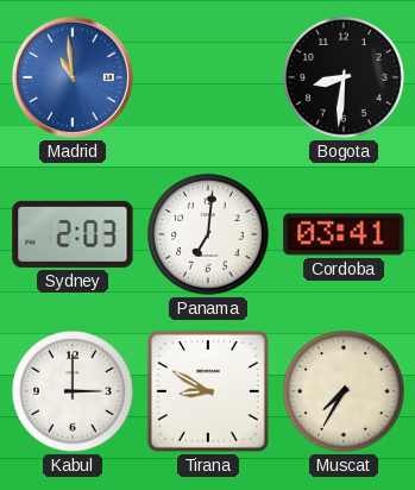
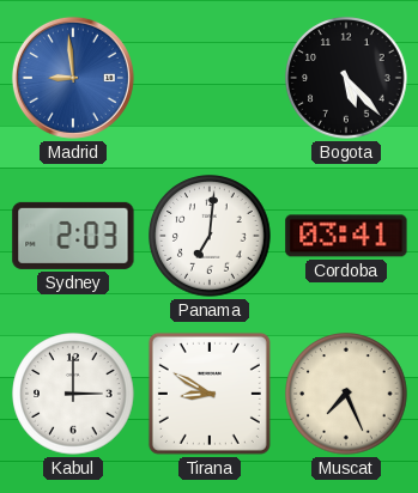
Madrid: 10:59 -> 8:59
Bogota: 8:31 -> 5:23
Muscat: 7:35 -> 7:26
